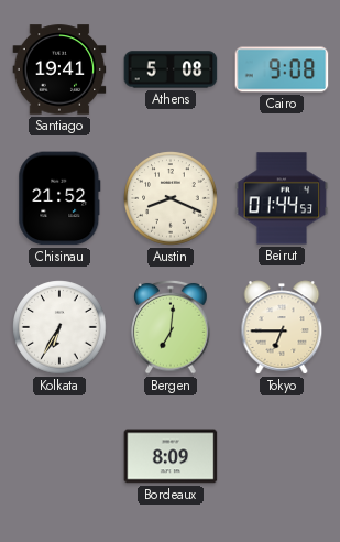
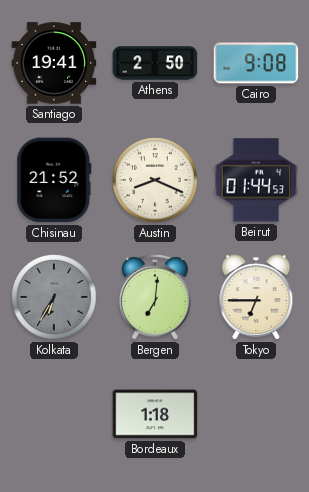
Athens: 5:08 -> 2:50
Kolkata dial: white -> grey
Bordeaux: 8:09 -> 1:18
